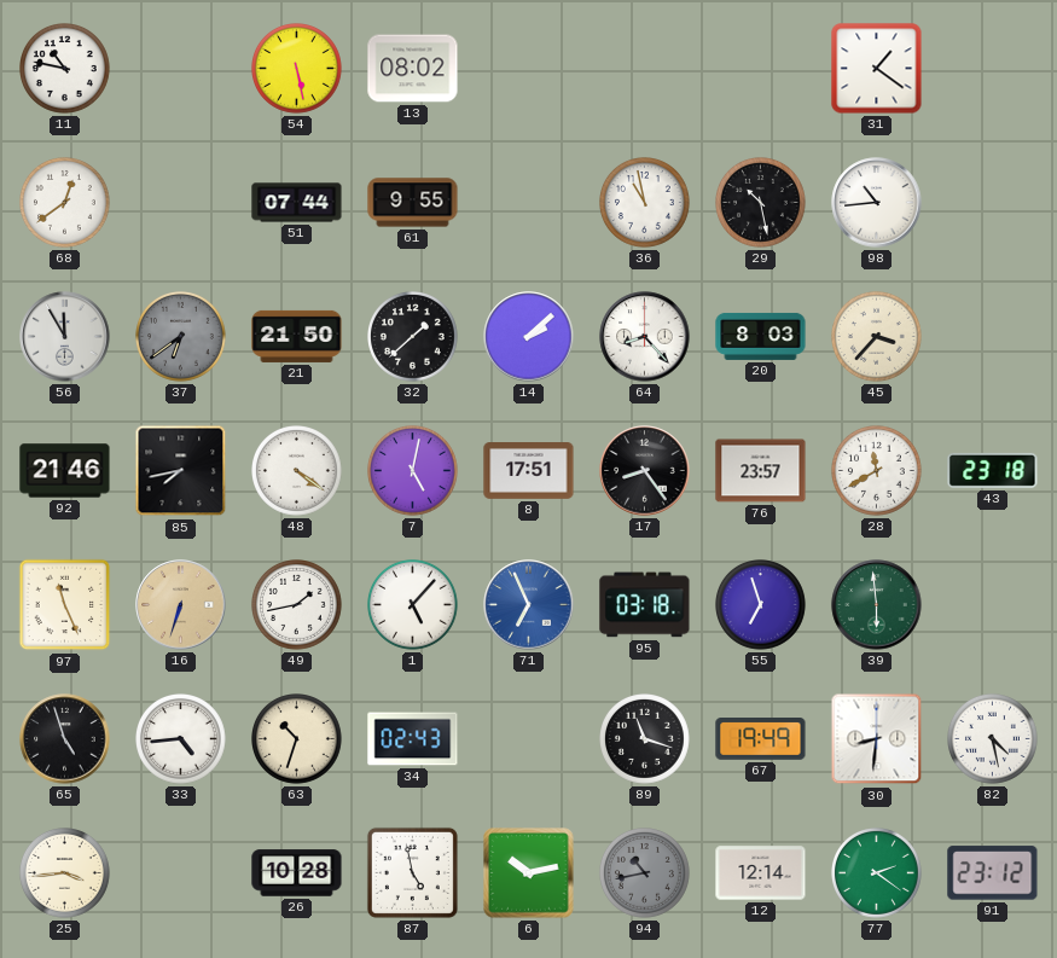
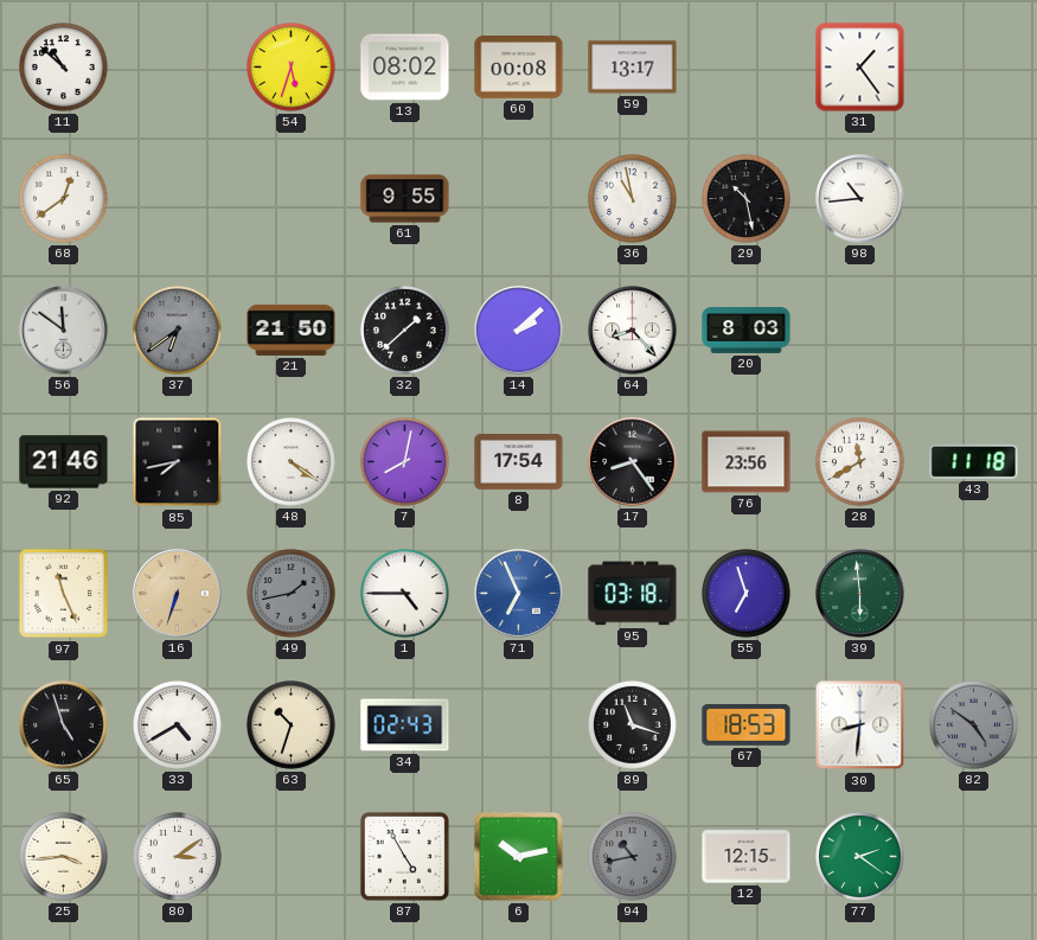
11: 10:47 -> 10:52
54: 5:28 -> 5:33
60: none -> 00:08
59: none -> 13:17
31: 1:21 -> 1:24
51: 07:44 -> none
56: 11:55 -> 11:51
45: 3:37 -> none
7: 5:02 -> 8:02
8: 17:51 -> 17:54
76: 23:57 -> 23:56
43: 23:18 -> 11:18
49 dial: white -> grey
1: 5:07 -> 4:45
33: 4:44 -> 4:40
67: 19:49 -> 18:53
82: 4:28 -> 4:51
82 dial: white -> grey
80: none -> 3:09
26: 10:28 -> none
87: 4:58 -> 4:55
12: 12:14 -> 12:15
91: 23:12 -> none
